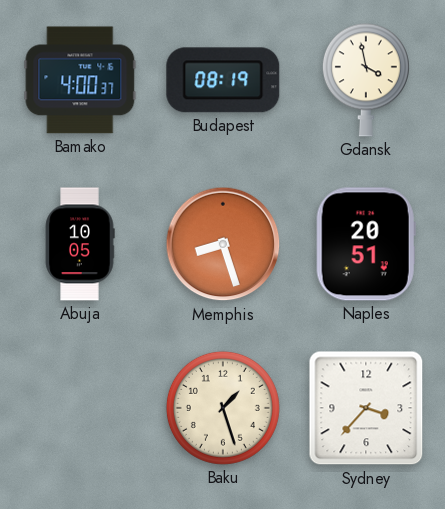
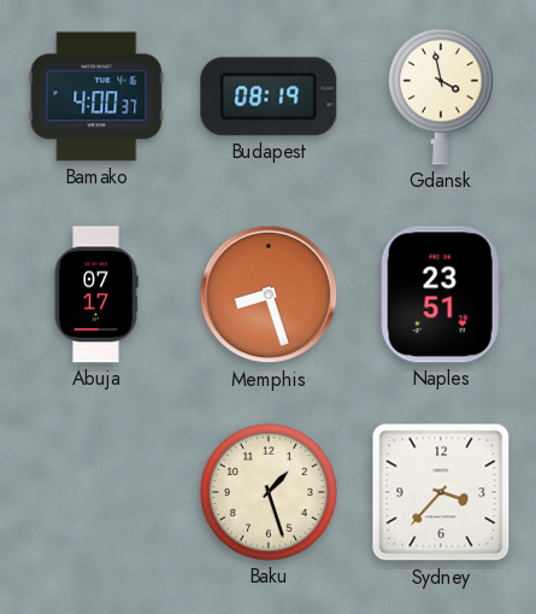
Abuja: 10:05 -> 07:17
Naples: 20:51 -> 23:51
